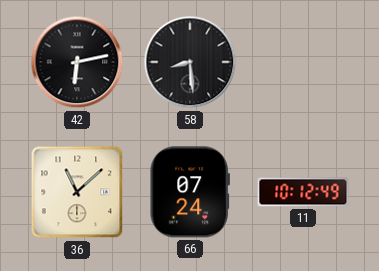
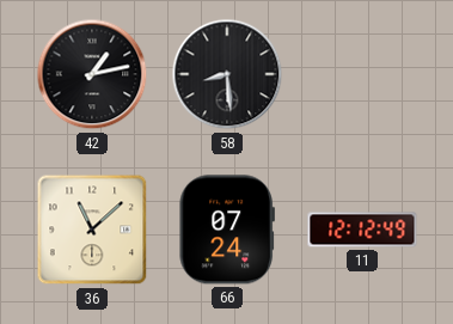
42: 6:13 -> 1:13
11: 10:12 -> 12:12
